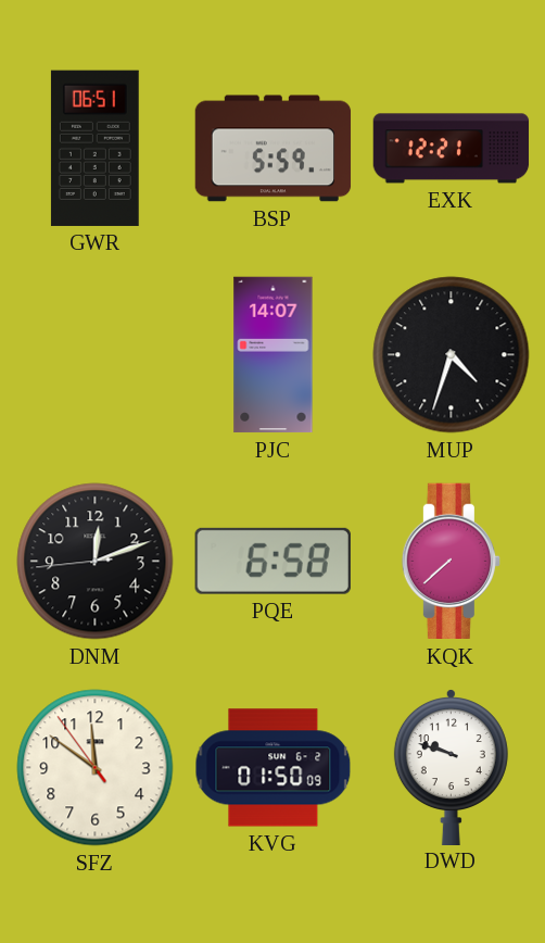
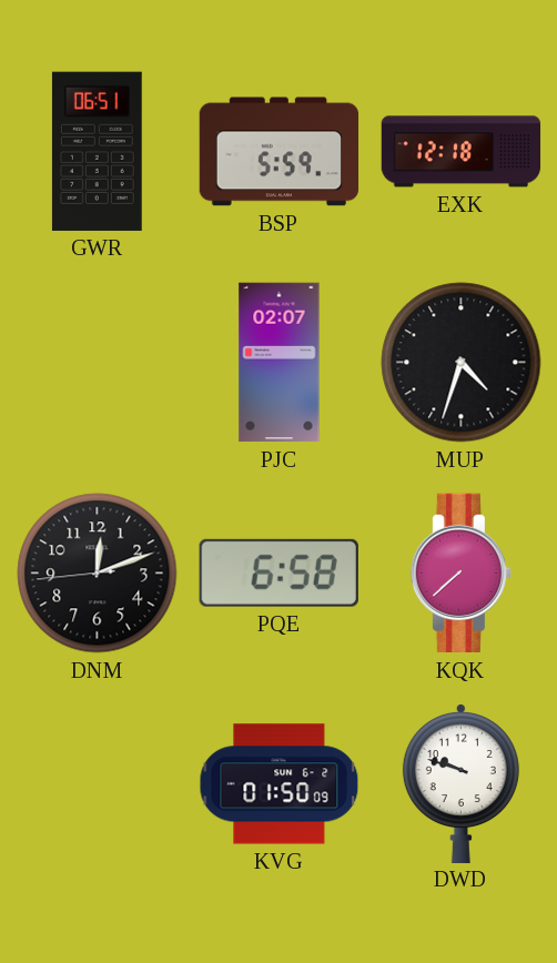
EXK: 12:21 -> 12:18
PJC: 14:07 -> 02:07
SFZ: 11:50 -> none
